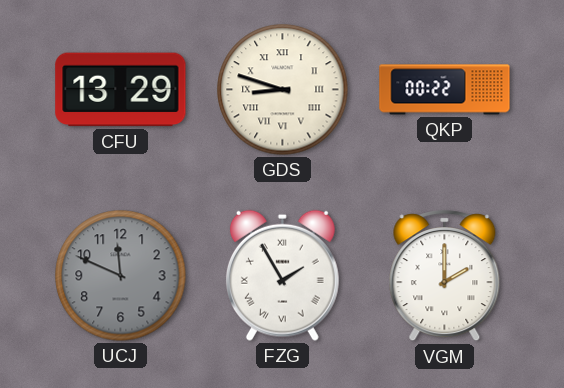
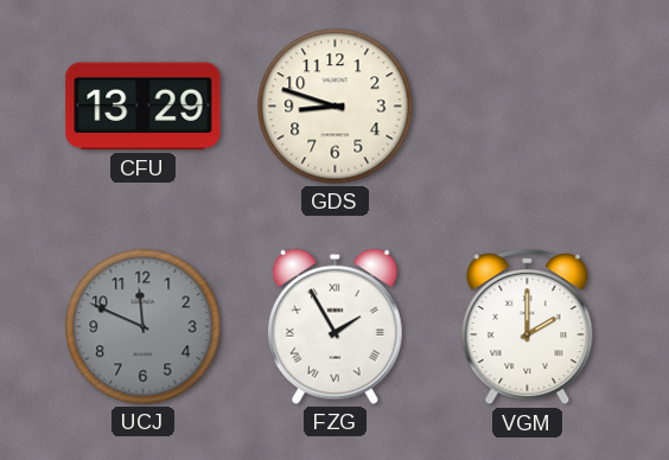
GDS numerals: Roman -> Arabic
QKP: 00:22 -> none
